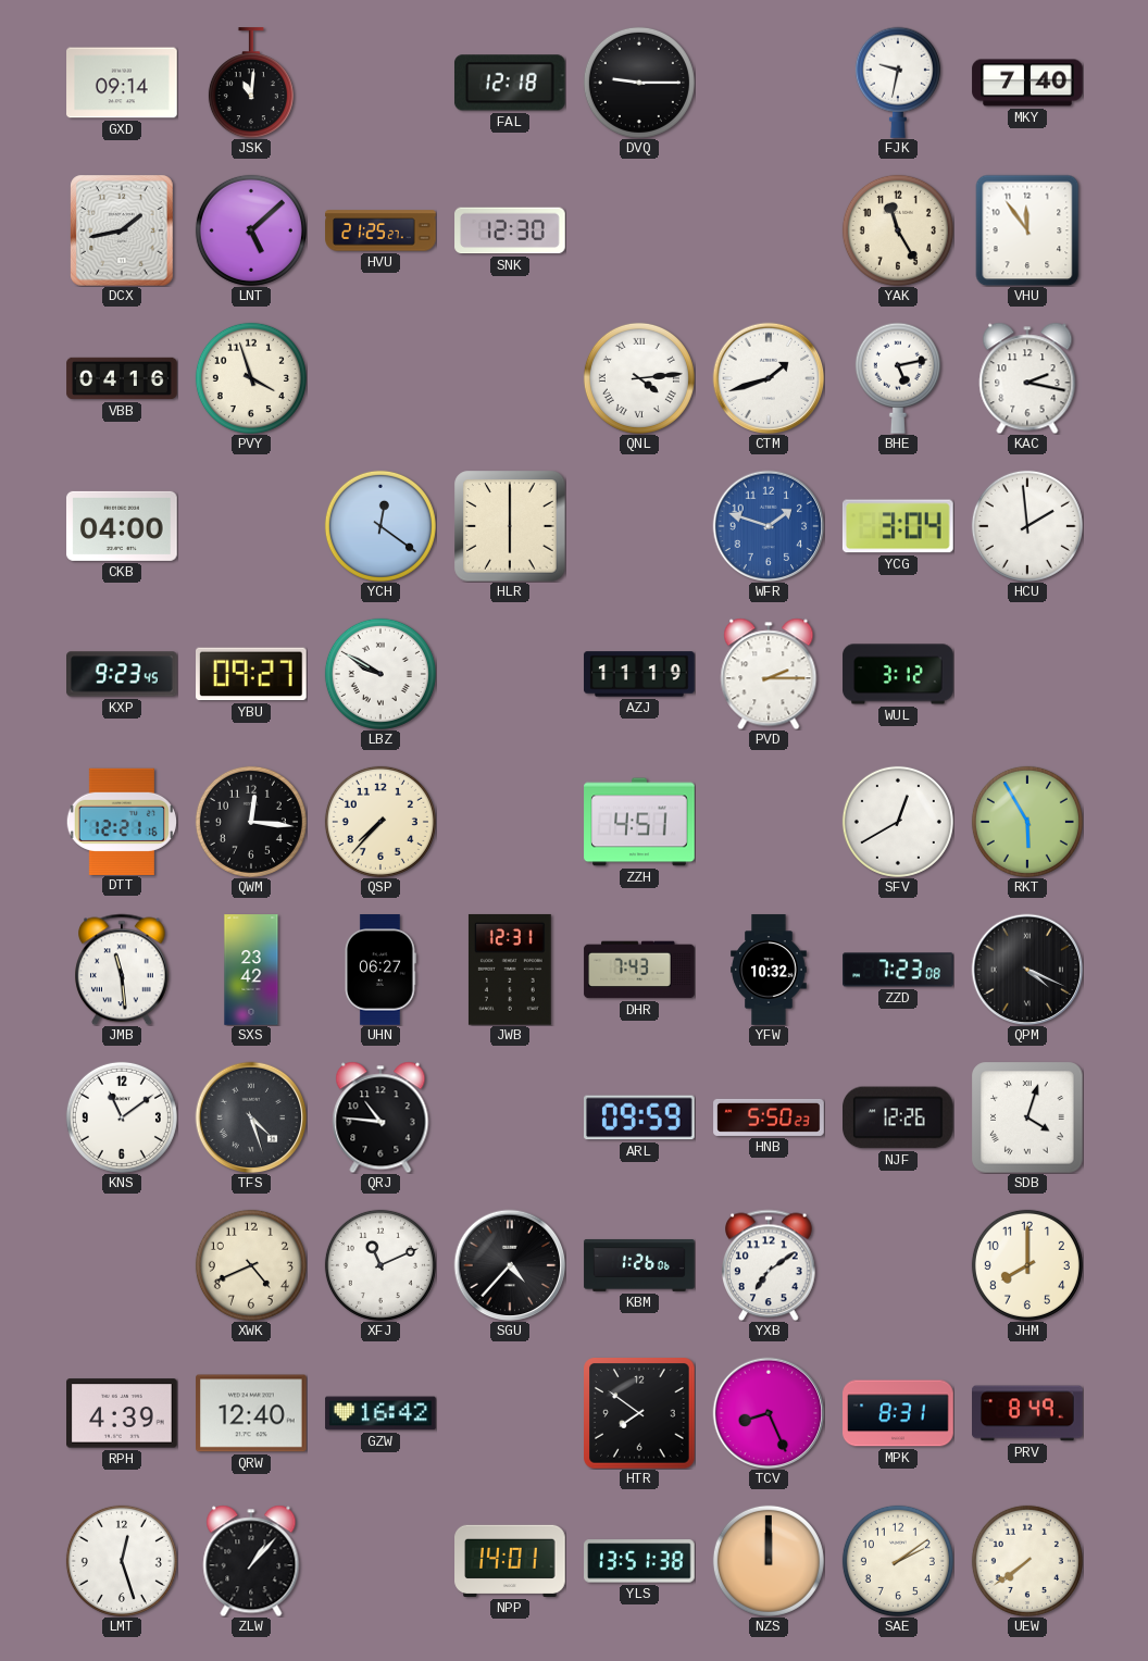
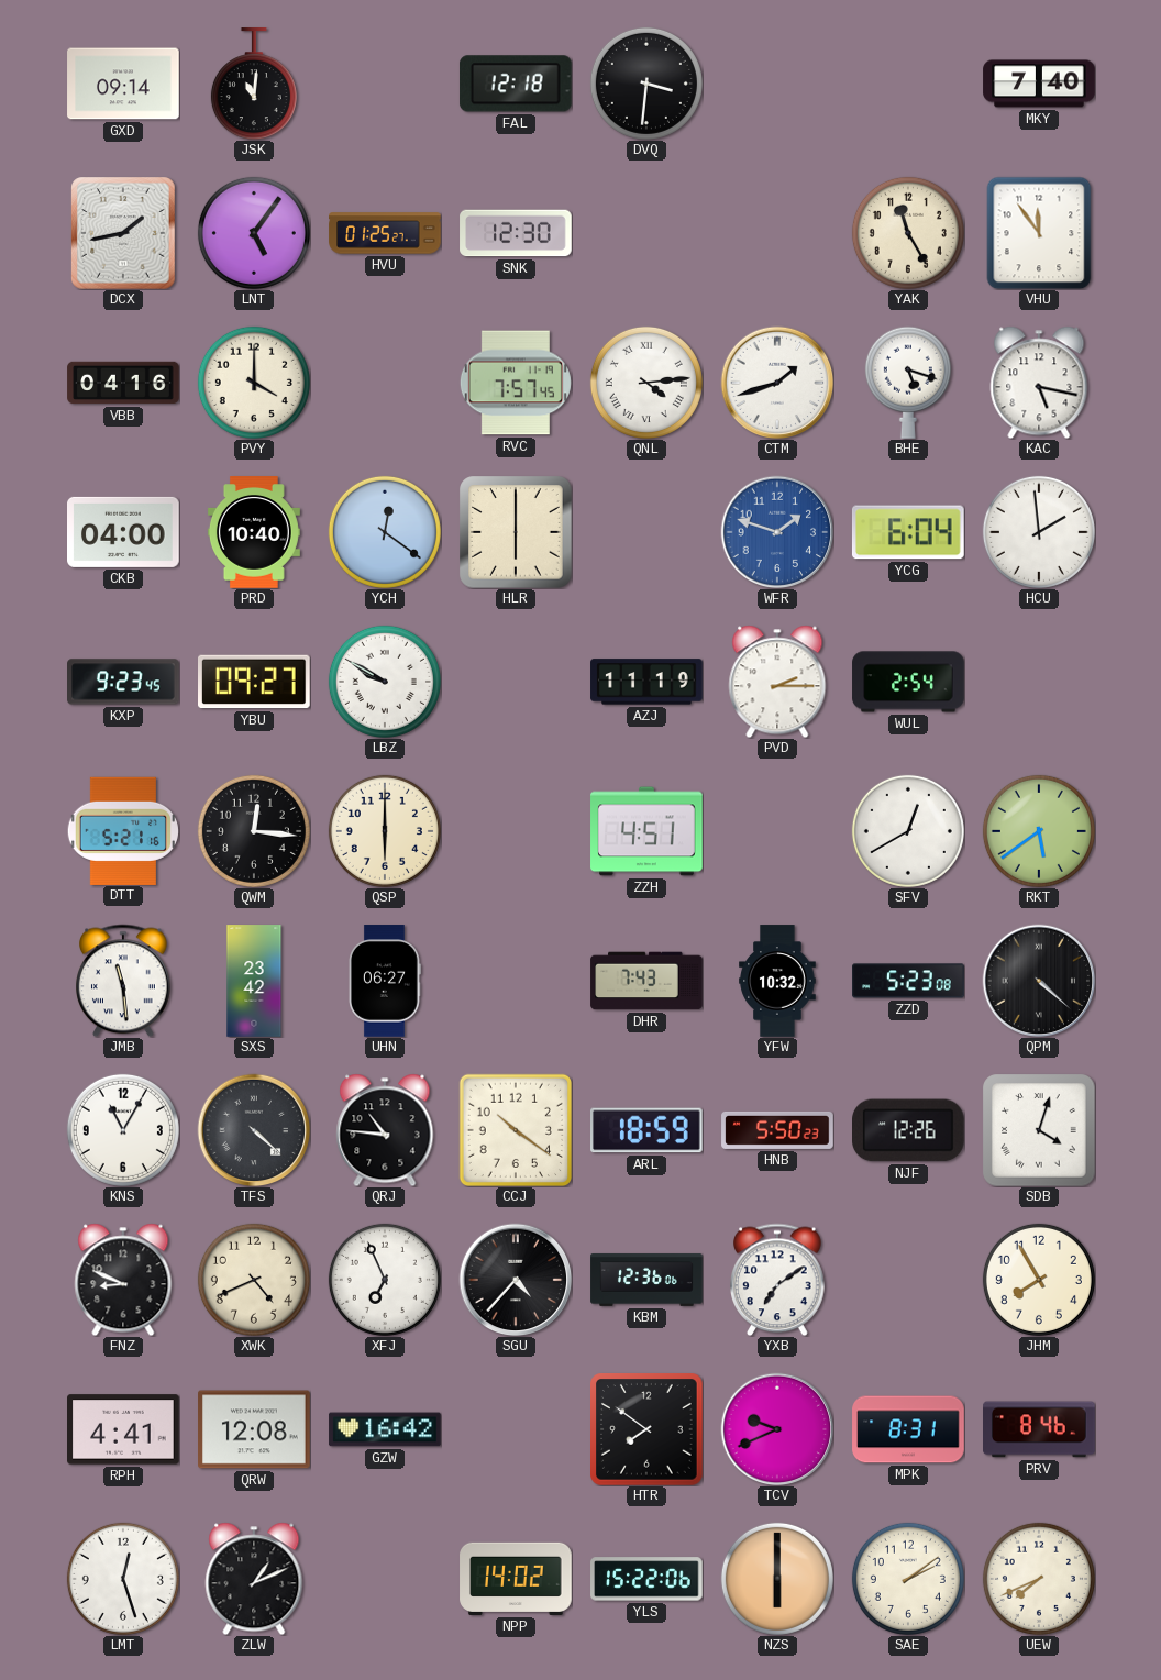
DVQ: 9:15 -> 3:31
FJK: 9:32 -> none
LNT: 5:08 -> 5:06
HVU: 21:25 -> 01:25
PVY: 3:57 -> 4:00
RVC: none -> 7:57
BHE: 5:13 -> 5:18
KAC: 2:17 -> 5:17
PRD: none -> 10:40
YCG: 3:04 -> 6:04
WUL: 3:12 -> 2:54
DTT: 12:21 -> 5:21
QSP: 7:37 -> 6:00
RKT: 5:55 -> 5:39
JWB: 12:31 -> none
ZZD: 7:23 -> 5:23
QPM: 4:19 -> 4:22
KNS: 11:09 -> 11:05
TFS: 4:27 -> 4:22
CCJ: none -> 10:21
ARL: 09:59 -> 18:59
FNZ: none -> 8:49
XFJ: 11:11 -> 6:56
KBM: 1:26 -> 12:36
JHM: 8:00 -> 7:55
RPH: 4:39 -> 4:41
QRW: 12:40 -> 12:08
TCV: 8:26 -> 9:41
PRV: 8:49 -> 8:46
ZLW: 1:07 -> 1:11
NPP: 14:01 -> 14:02
YLS: 13:51 -> 15:22
NZS: 12:00 -> 6:00
UEW: 7:39 -> 7:41
